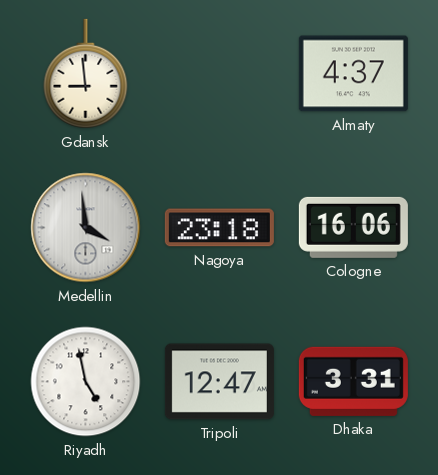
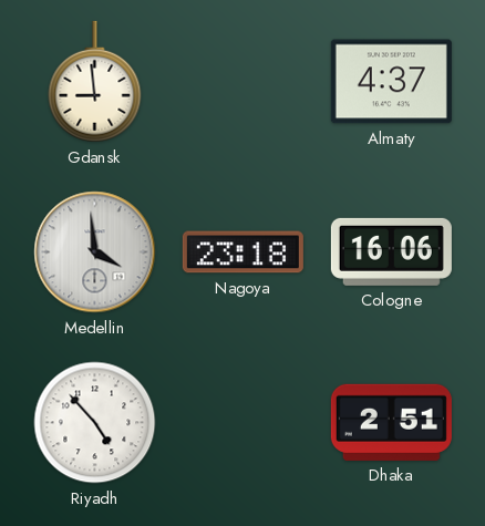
Riyadh: 4:58 -> 4:53
Tripoli: 12:47 -> none
Dhaka: 3:31 -> 2:51
